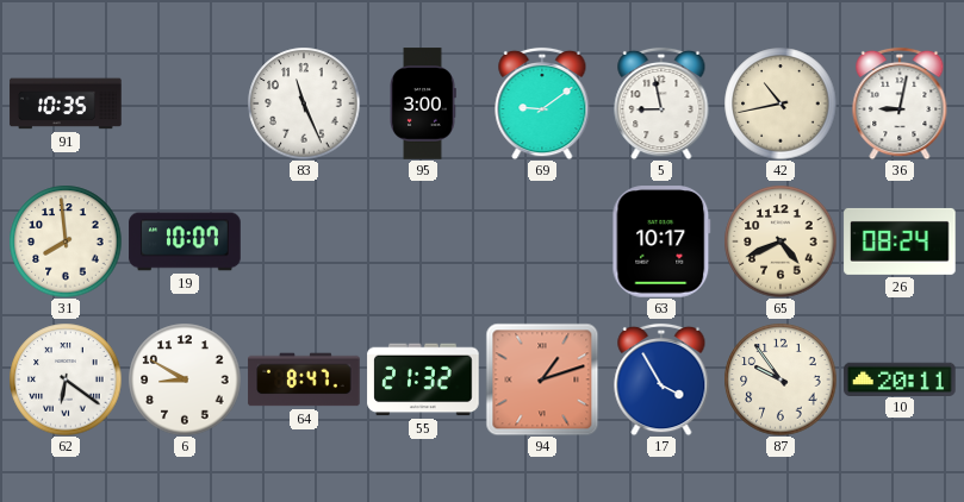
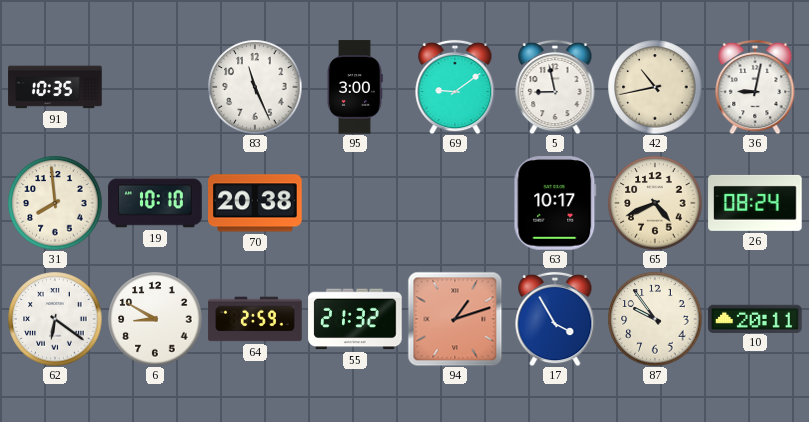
19: 10:07 -> 10:10
70: none -> 20:38
64: 8:47 -> 2:59
